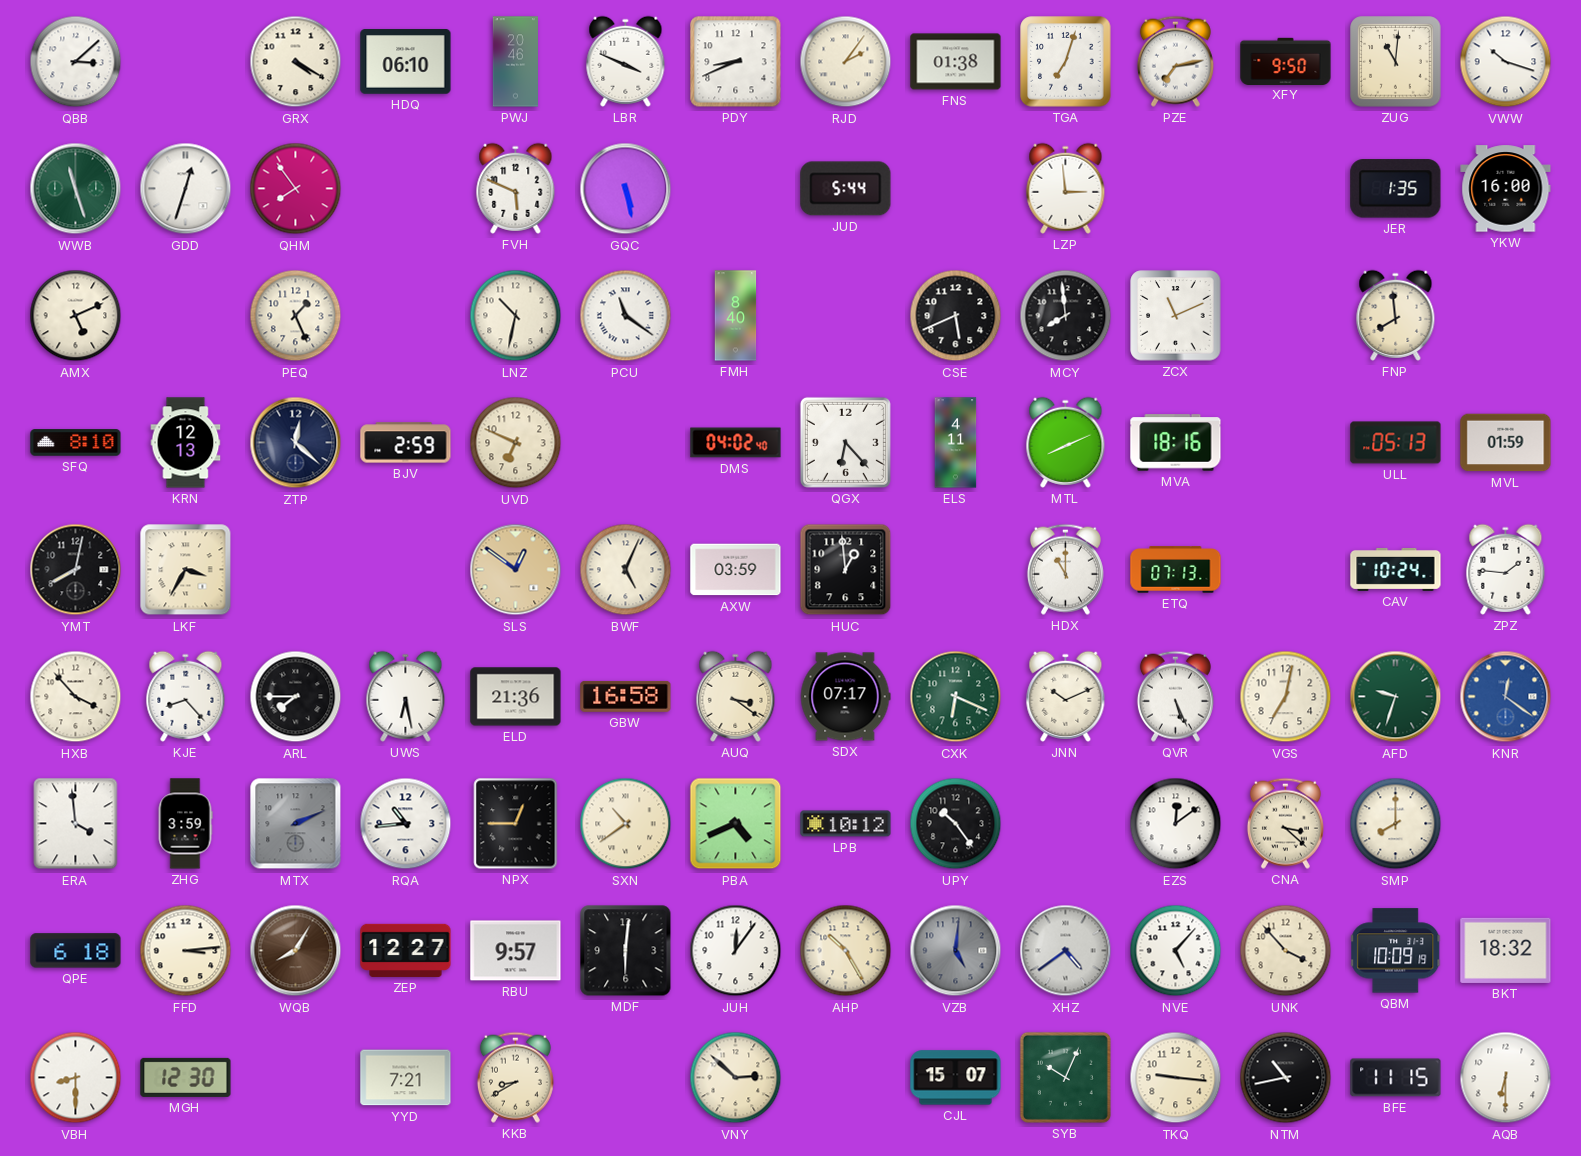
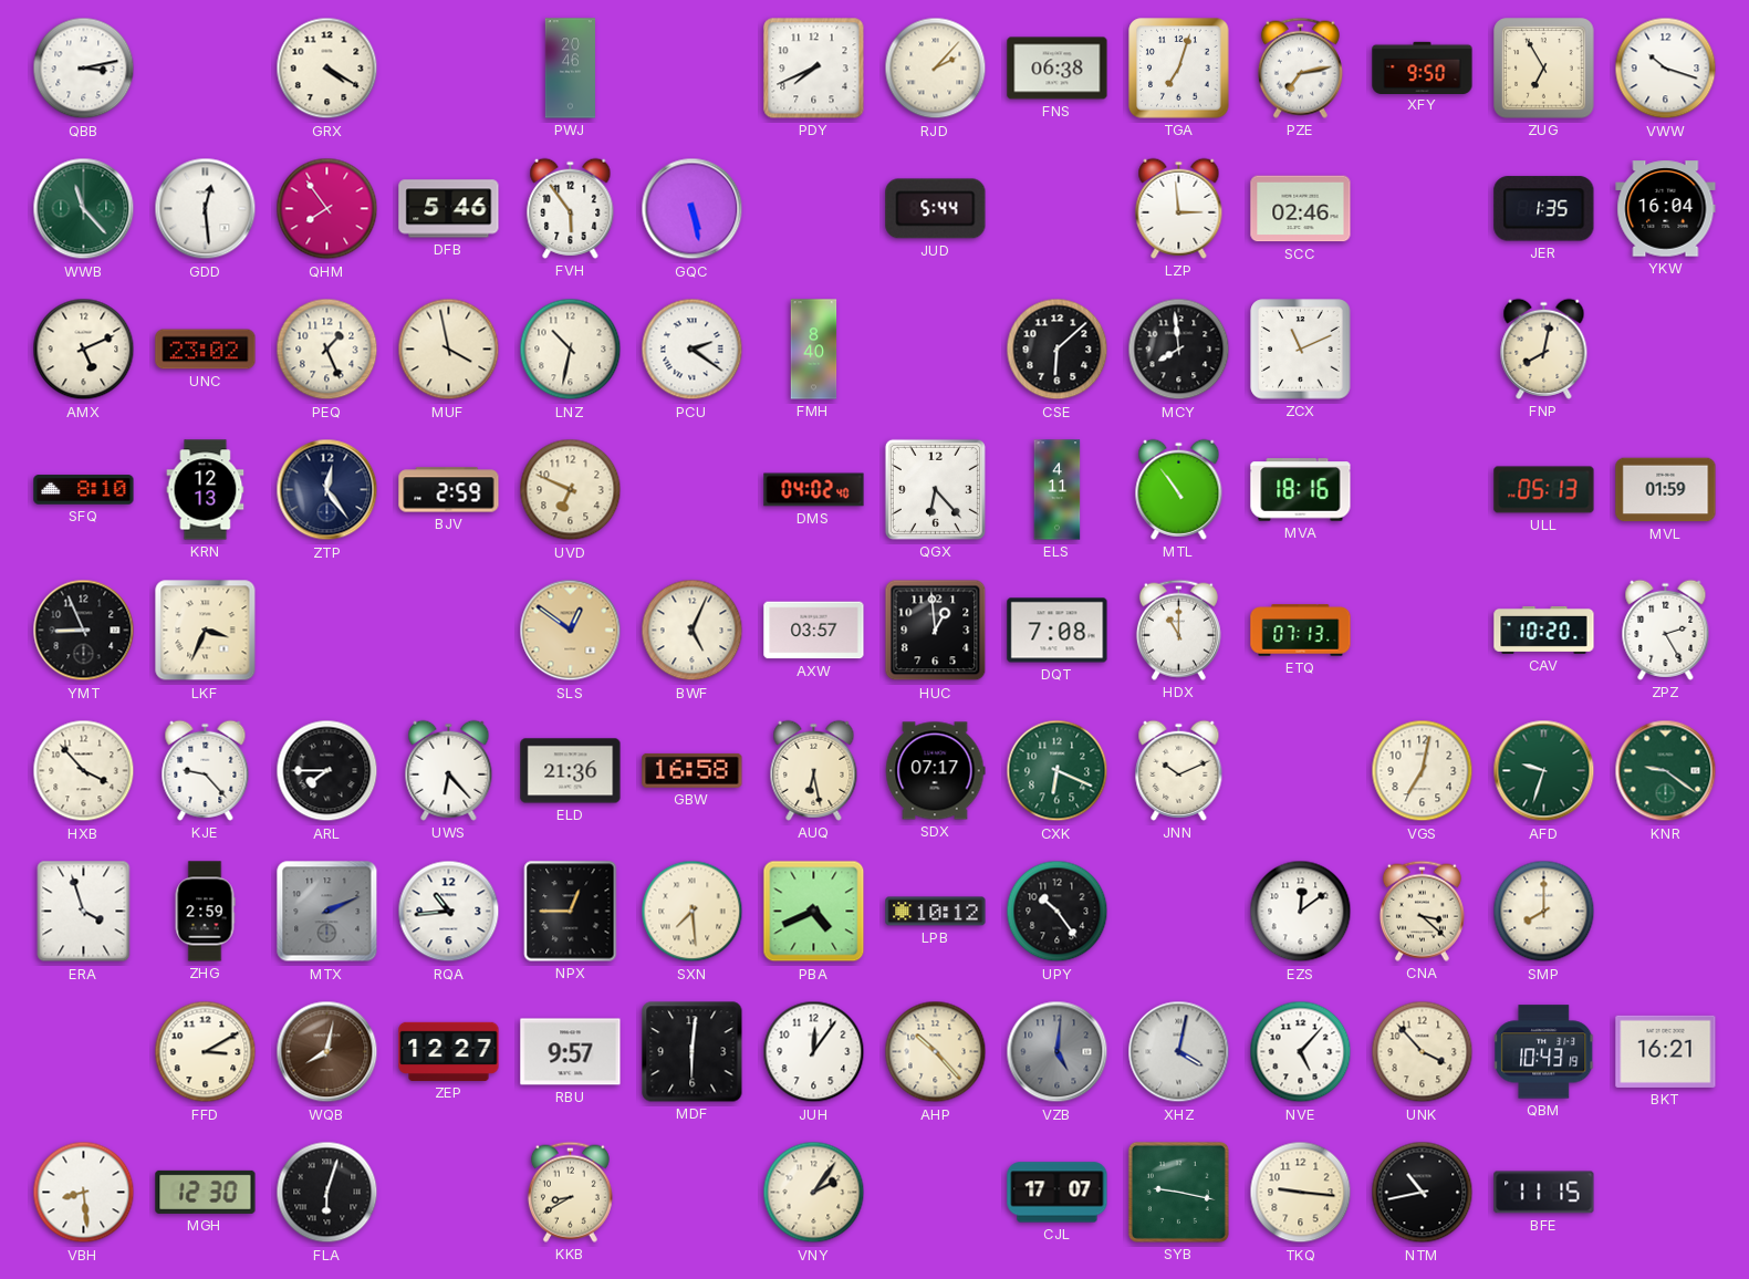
QBB: 3:08 -> 3:13
HDQ: 06:10 -> none
LBR: 3:49 -> none
PDY: 8:41 -> 7:41
RJD: 2:06 -> 2:07
FNS: 01:38 -> 06:38
ZUG: 11:01 -> 6:55
WWB: 11:27 -> 11:23
GDD: 12:33 -> 12:29
DFB: none -> 5:46
FVH: 5:49 -> 5:54
SCC: none -> 02:46
YKW: 16:00 -> 16:04
UNC: none -> 23:02
MUF: none -> 3:58
PCU: 11:21 -> 2:21
CSE: 5:41 -> 6:08
FNP: 7:59 -> 8:02
ZTP: 12:22 -> 12:24
MTL: 8:11 -> 10:54
YMT: 8:02 -> 8:56
LKF: 3:35 -> 3:34
AXW: 03:59 -> 03:57
DQT: none -> 7:08
CAV: 10:24 -> 10:20
ZPZ: 1:46 -> 2:25
KJE: 8:23 -> 9:23
UWS: 6:28 -> 6:23
AUQ: 3:21 -> 6:28
QVR: 5:26 -> none
KNR: 12:21 -> 9:21
KNR dial: blue -> green
ERA: 3:59 -> 3:57
ZHG: 3:59 -> 2:59
SXN: 10:39 -> 7:29
QPE: 6:18 -> none
FFD: 3:14 -> 3:10
WQB: 8:05 -> 8:02
AHP: 10:25 -> 10:23
XHZ: 4:39 -> 4:02
QBM: 10:09 -> 10:43
BKT: 18:32 -> 16:21
VBH: 8:30 -> 8:29
FLA: none -> 6:03
YYD: 7:21 -> none
VNY: 2:52 -> 2:06
CJL: 15:07 -> 17:07
SYB: 10:04 -> 9:17
AQB: 6:30 -> none
